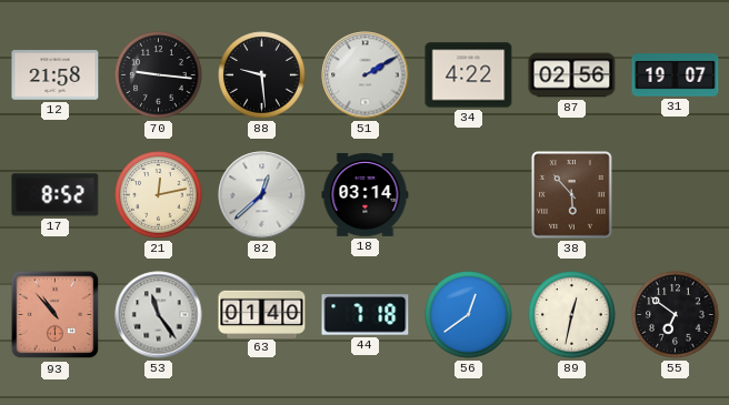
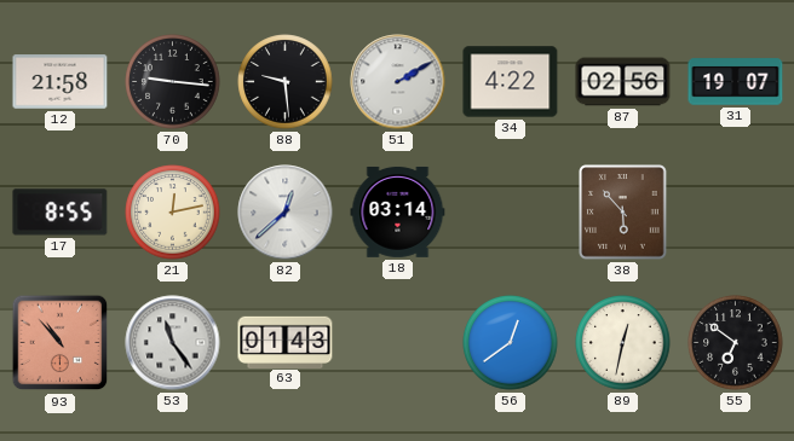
17: 8:52 -> 8:55
63: 01:40 -> 01:43
44: 7:18 -> none
